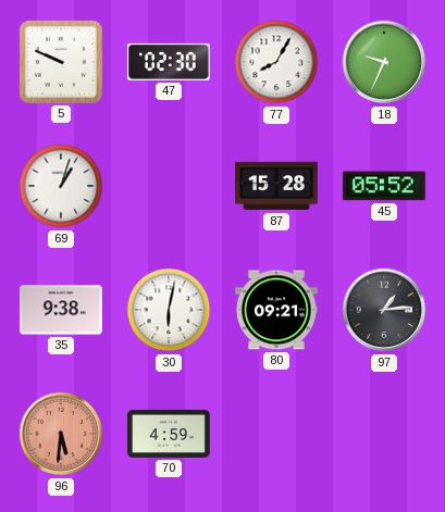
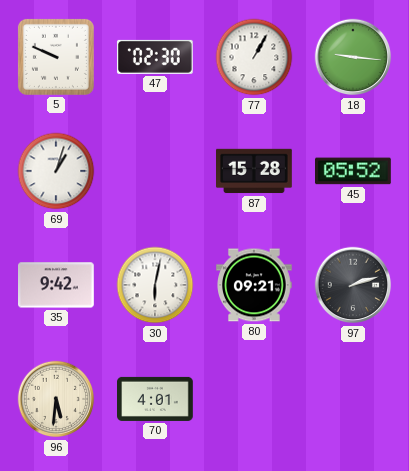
77: 8:05 -> 1:05
18: 9:34 -> 9:16
35: 9:38 -> 9:42
97: 1:14 -> 2:12
96 dial: salmon -> cream
70: 4:59 -> 4:01
